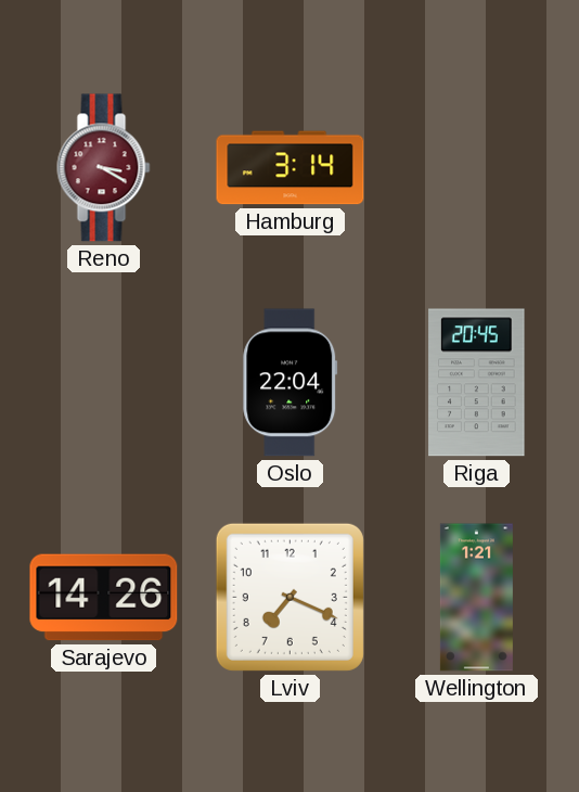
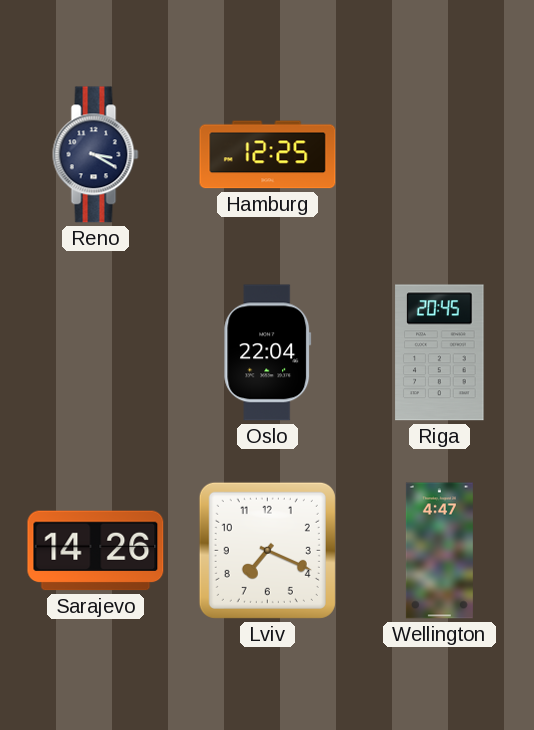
Reno dial: burgundy -> navy
Hamburg: 3:14 -> 12:25
Wellington: 1:21 -> 4:47
